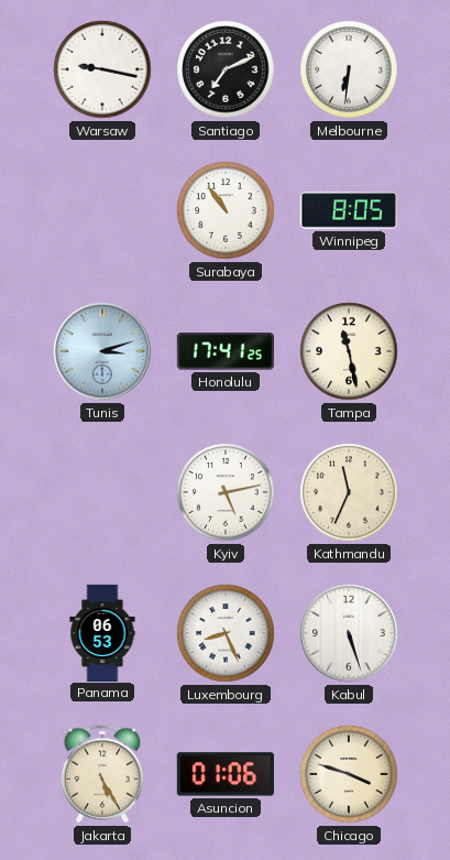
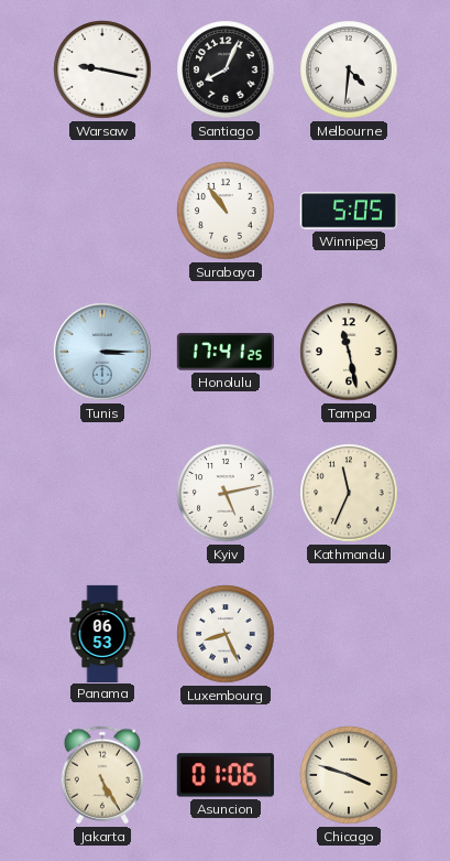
Santiago: 7:11 -> 8:04
Melbourne: 6:31 -> 4:31
Winnipeg: 8:05 -> 5:05
Tunis: 3:12 -> 3:15
Kabul: 5:27 -> none
